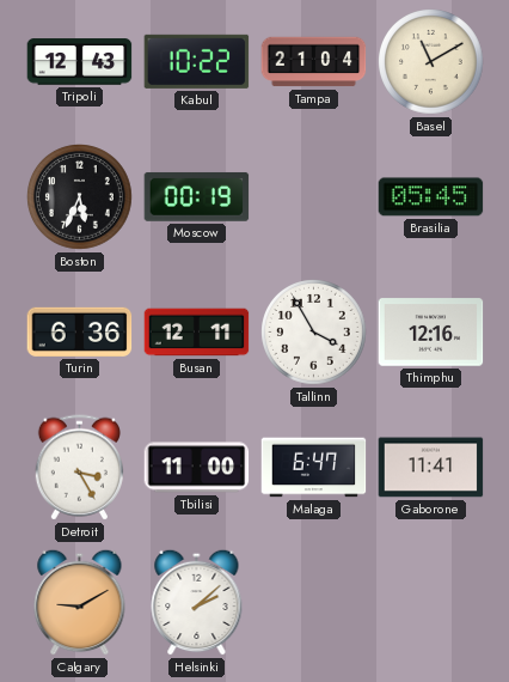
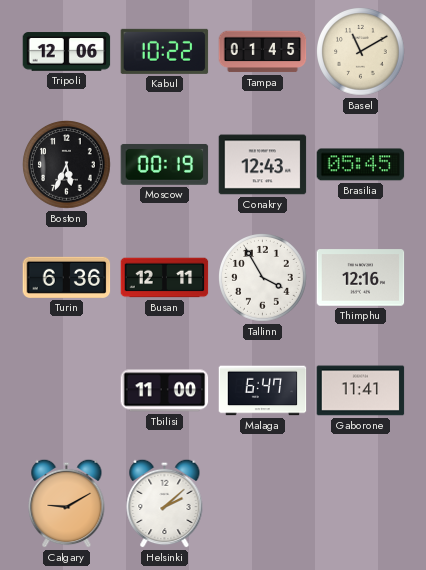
Tripoli: 12:43 -> 12:06
Tampa: 21:04 -> 01:45
Conakry: none -> 12:43
Detroit: 3:25 -> none
